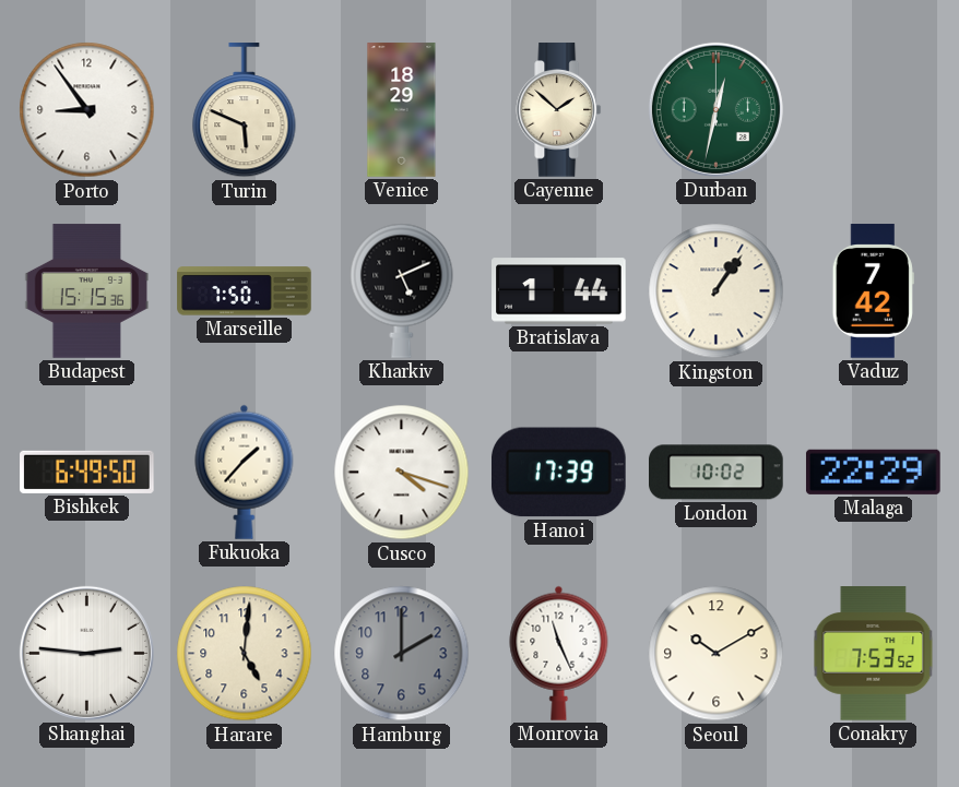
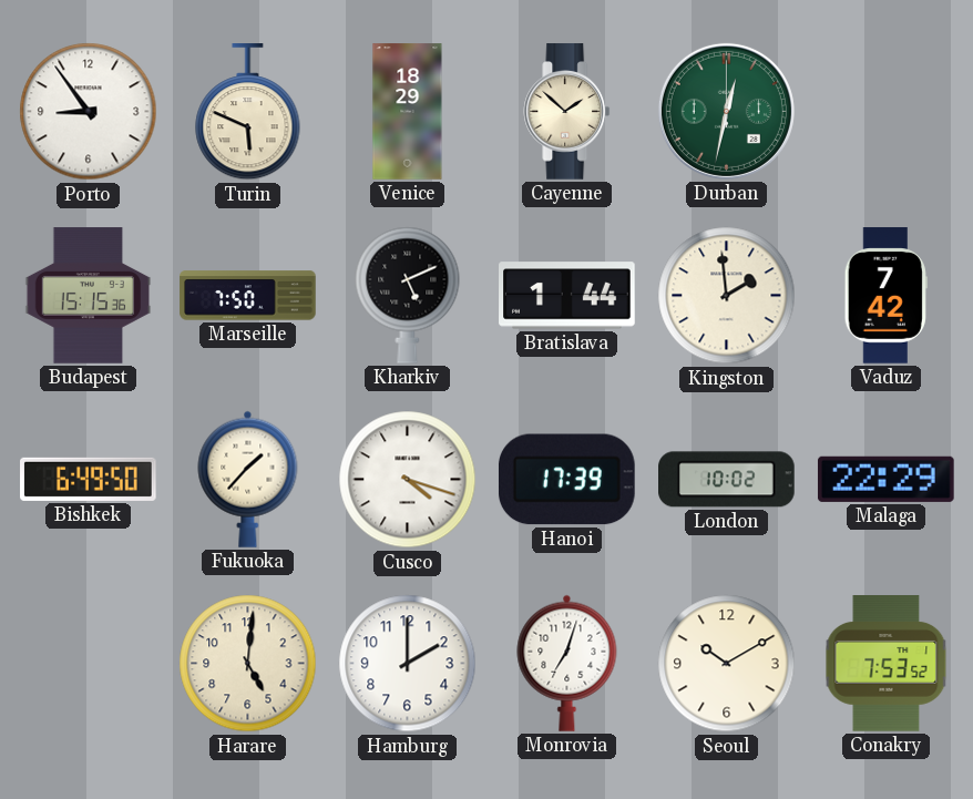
Kingston: 1:06 -> 1:59
Shanghai: 2:46 -> none
Hamburg dial: grey -> white
Monrovia: 11:26 -> 7:03
